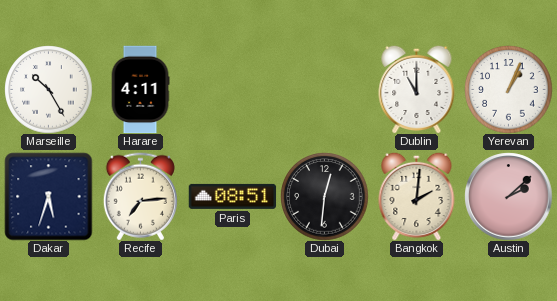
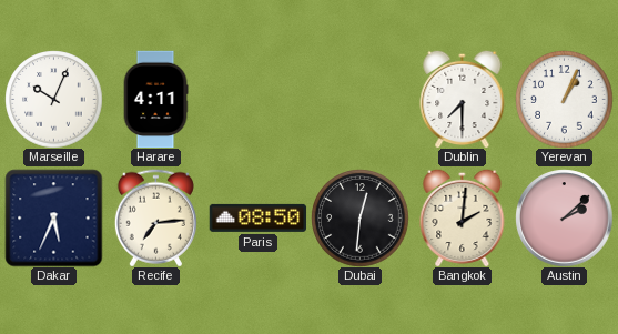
Marseille: 10:25 -> 10:04
Dublin: 11:00 -> 7:30
Dakar: 5:33 -> 5:34
Paris: 08:51 -> 08:50
